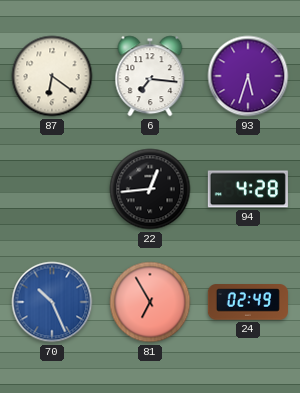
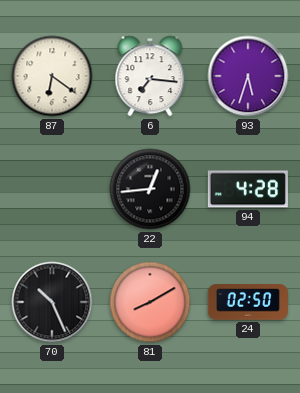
70 dial: blue -> black
81: 6:55 -> 8:10
24: 02:49 -> 02:50
